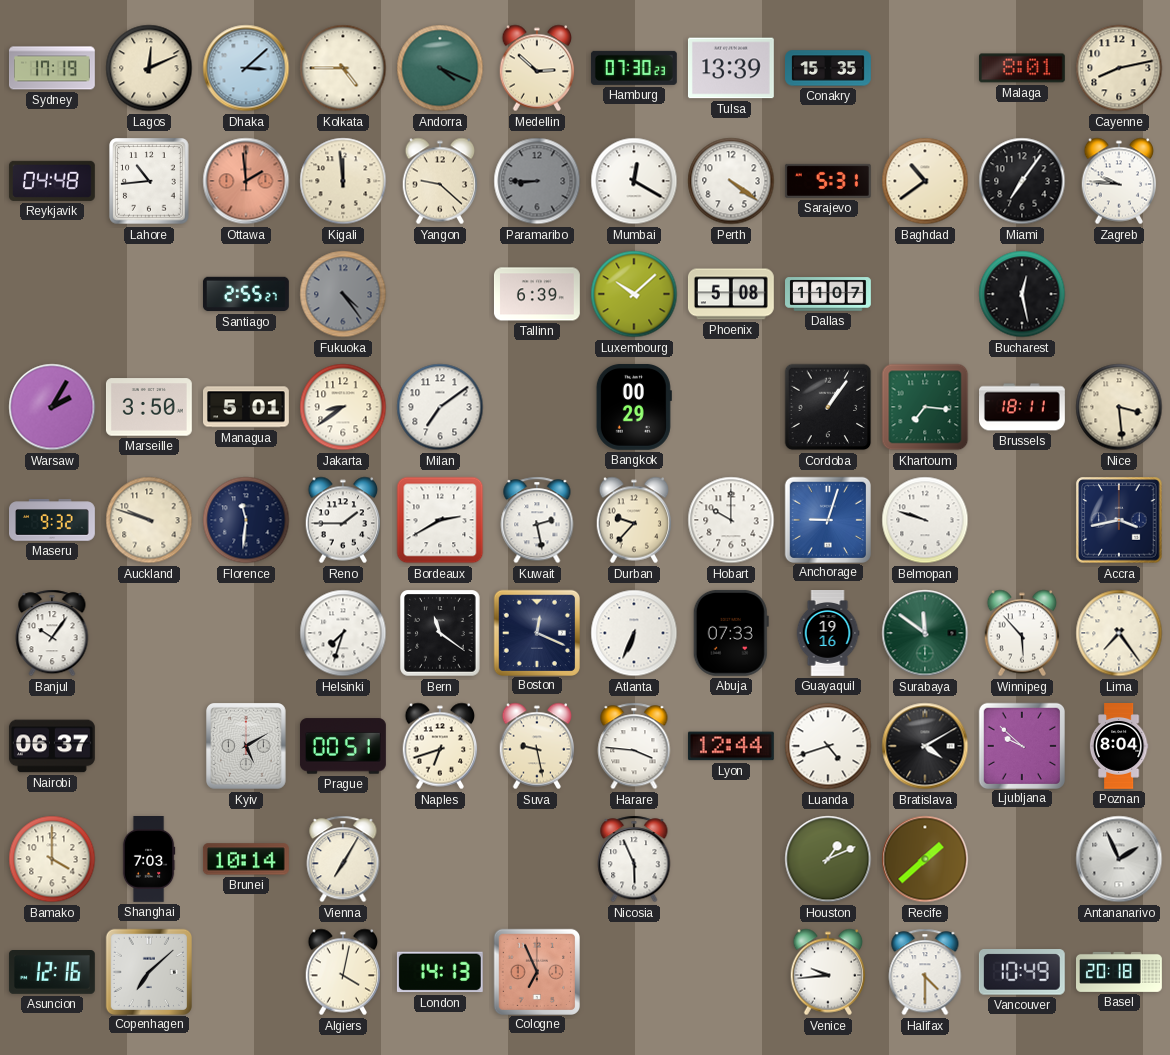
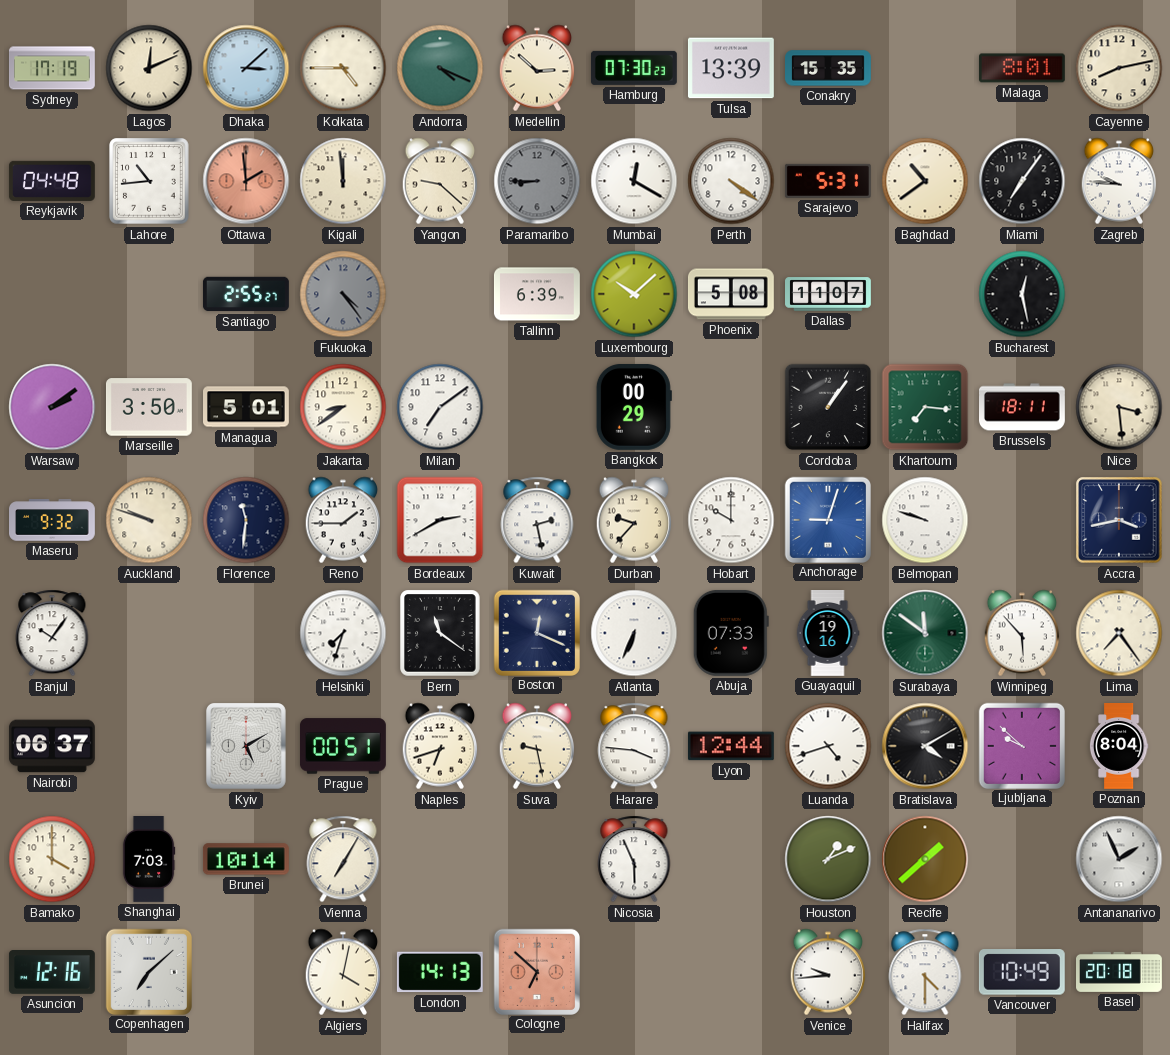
Warsaw: 2:05 -> 2:09
Cologne: 6:56 -> 6:52
